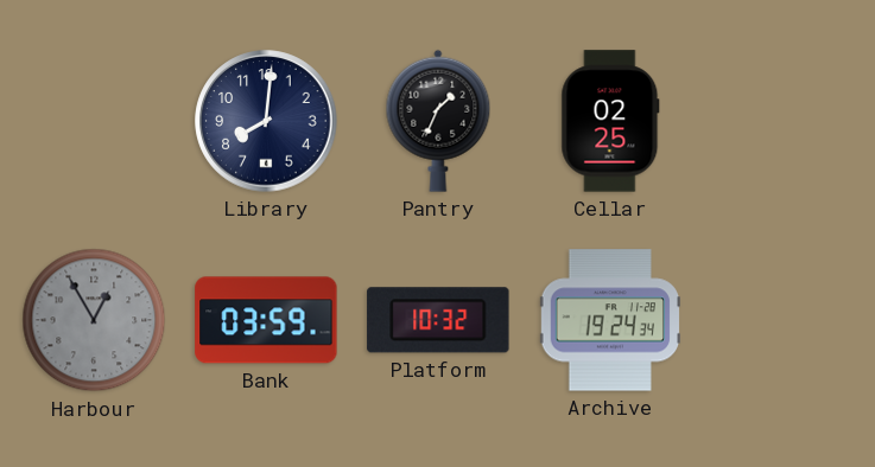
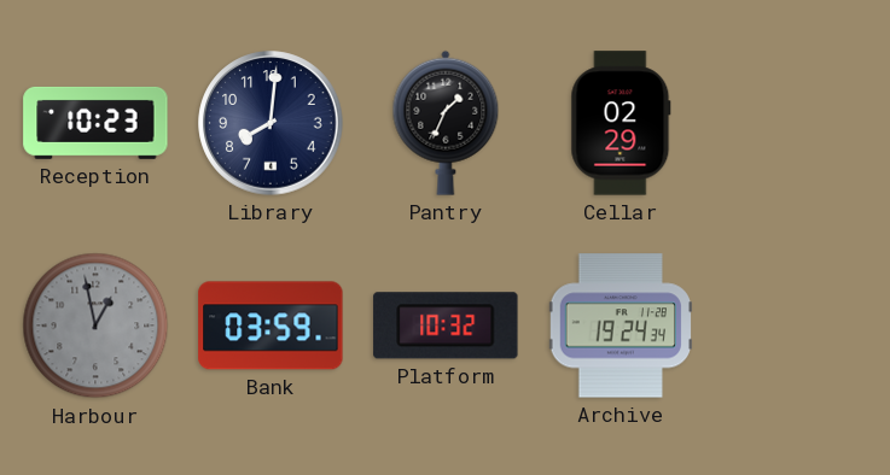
Reception: none -> 10:23
Cellar: 02:25 -> 02:29
Harbour: 12:55 -> 12:58
